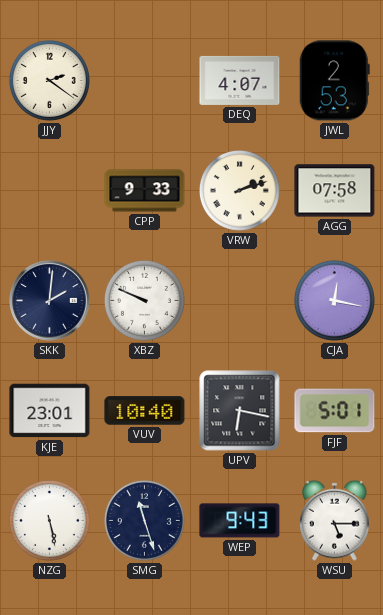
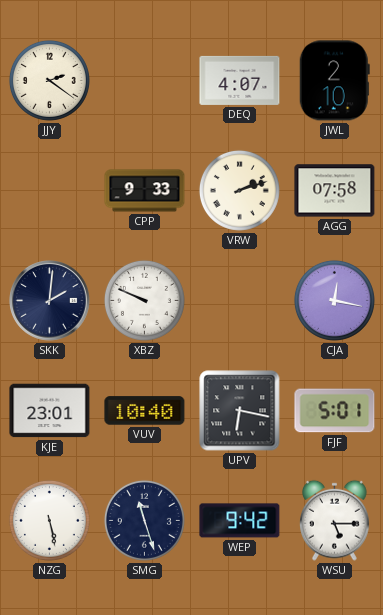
JWL: 2:53 -> 2:10
WEP: 9:43 -> 9:42
